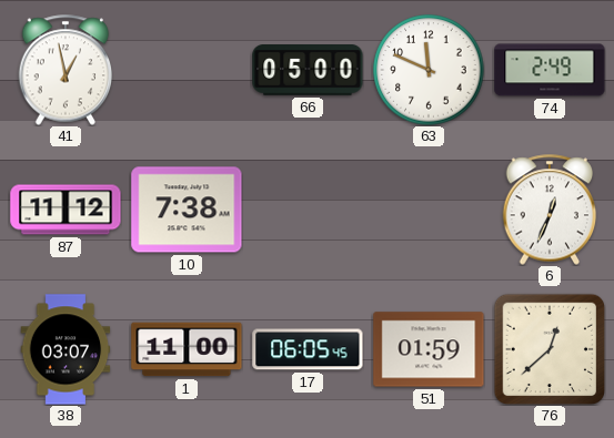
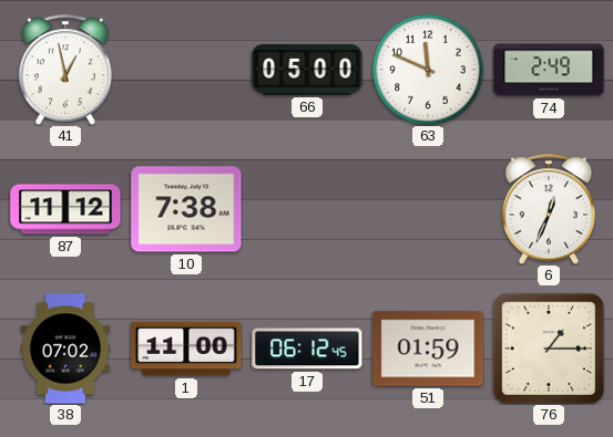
38: 03:07 -> 07:02
17: 06:05 -> 06:12
76: 12:38 -> 1:15
